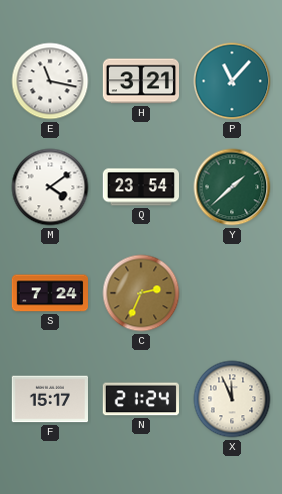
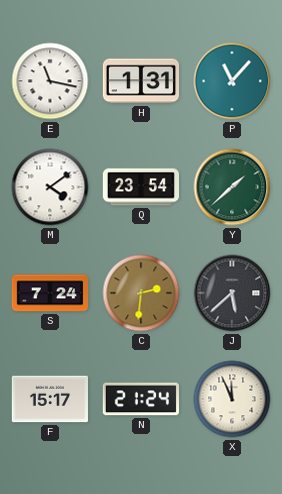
H: 3:21 -> 1:31
C: 2:34 -> 2:31
J: none -> 5:38
